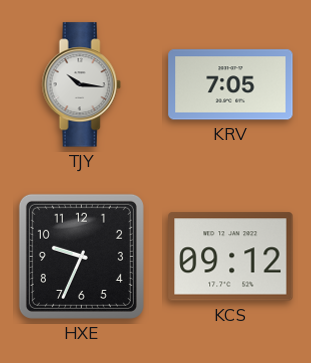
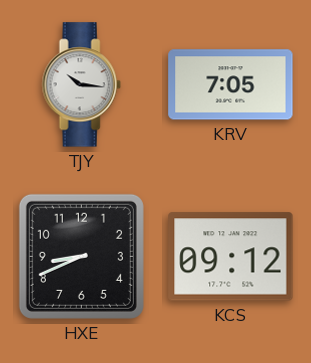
HXE: 9:34 -> 8:41
